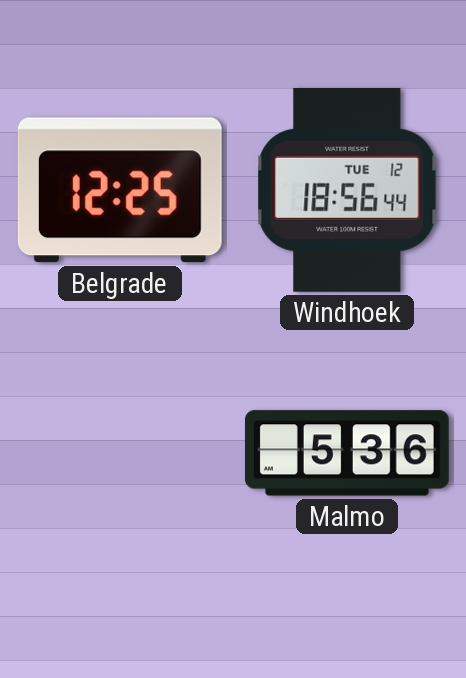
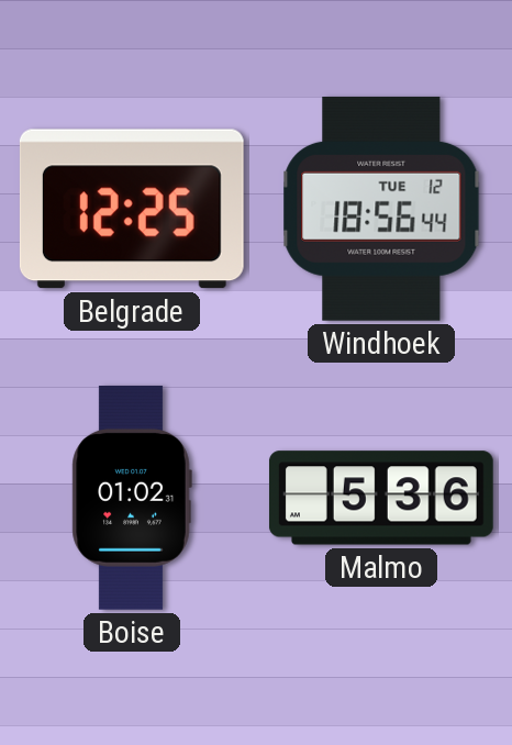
Boise: none -> 01:02
